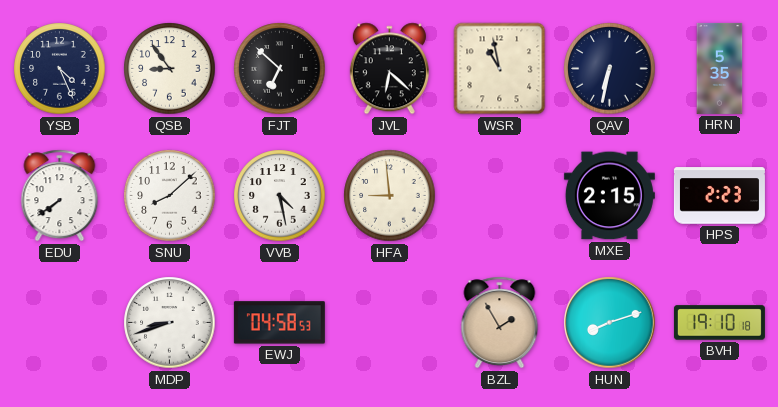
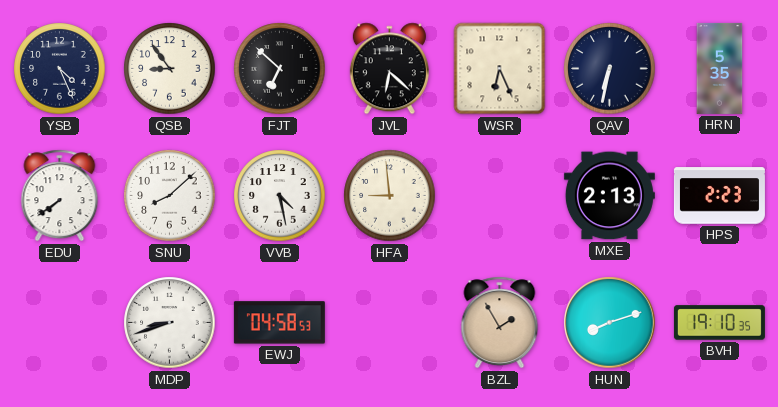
WSR: 10:58 -> 6:26
MXE: 2:15 -> 2:13
BVH: 19:10:18 -> 19:10:35
